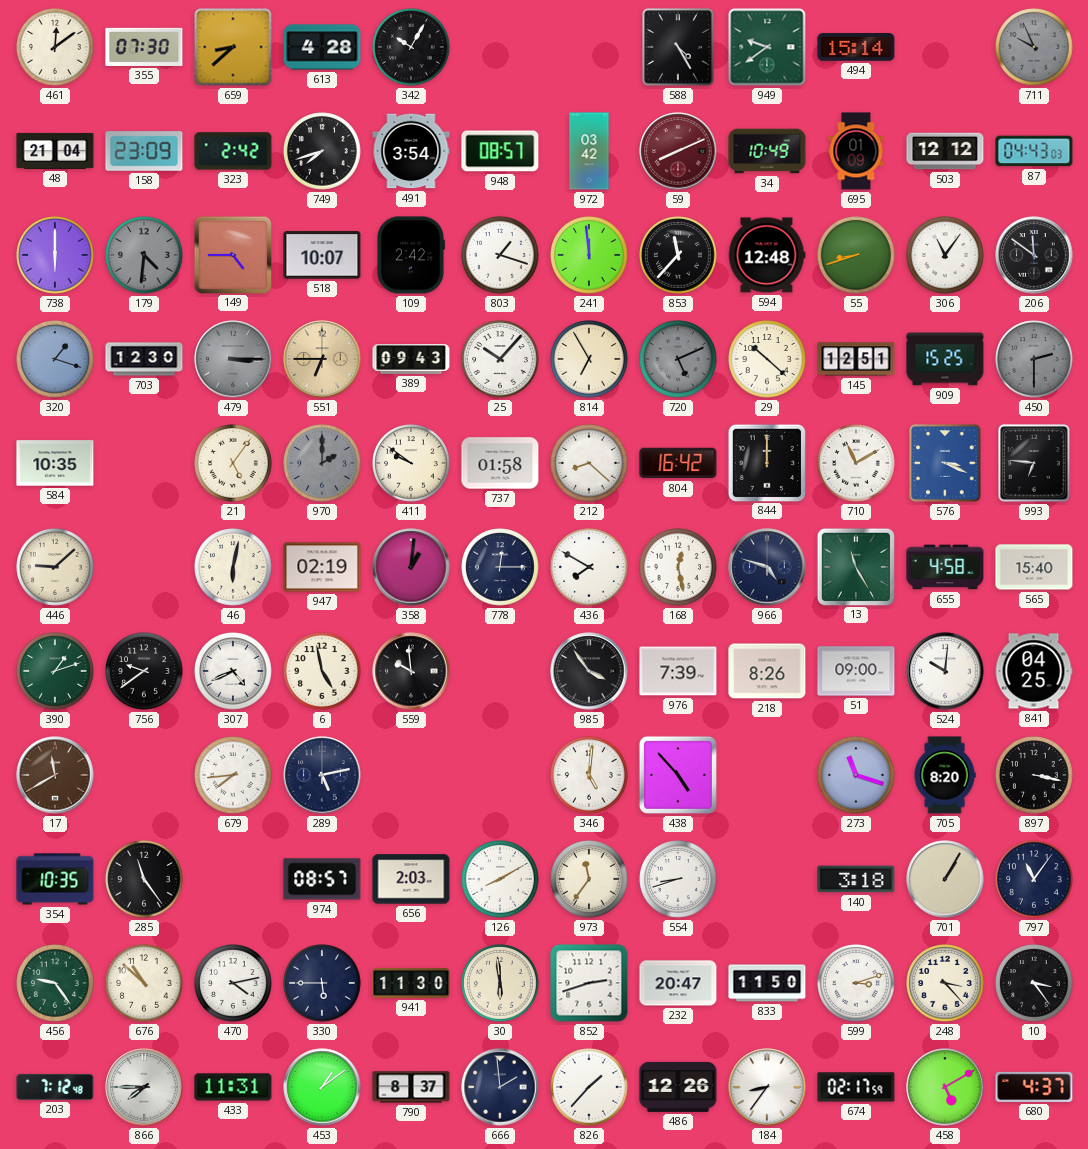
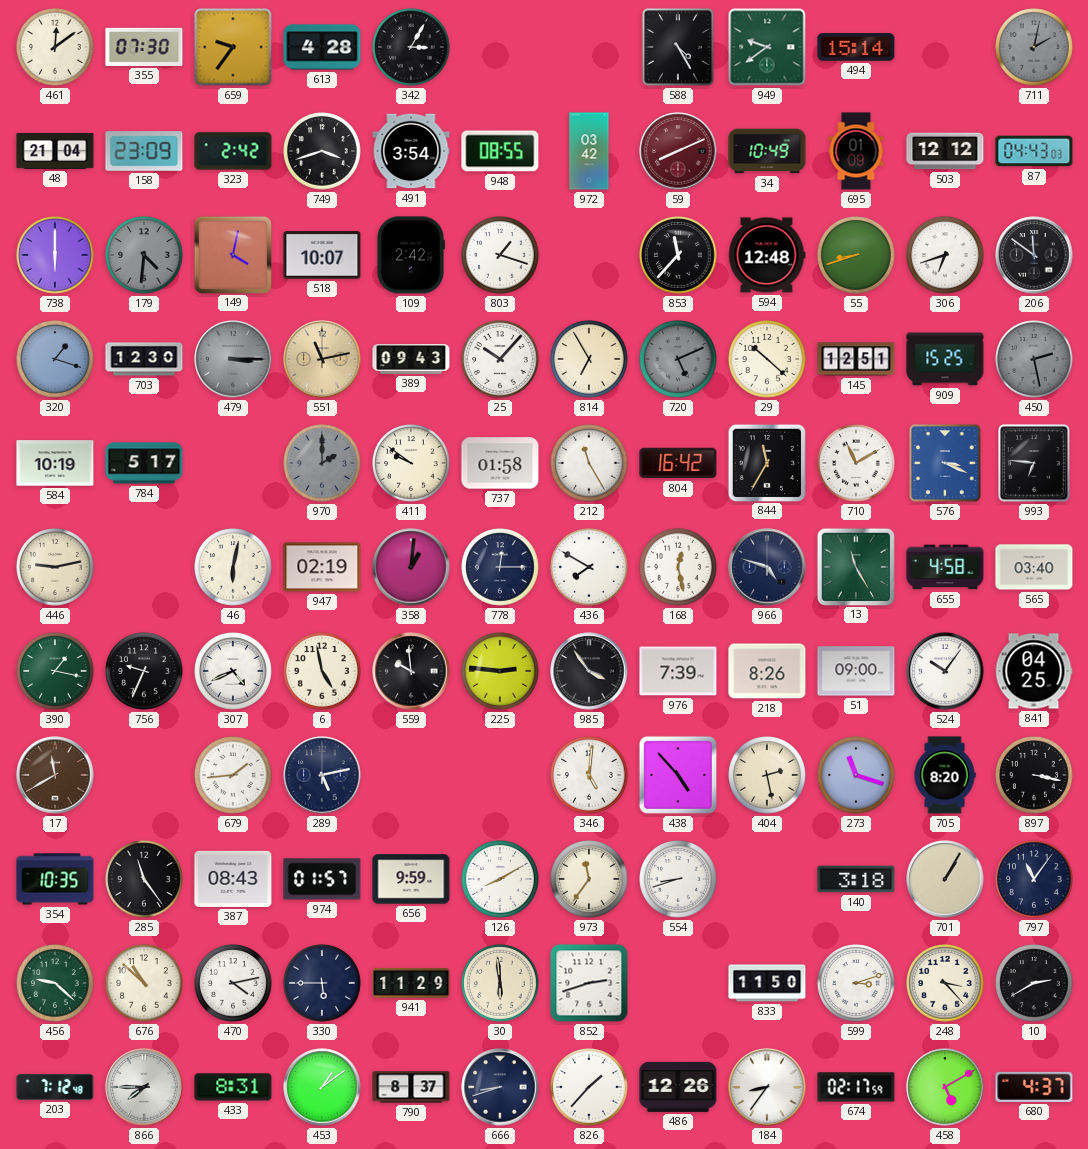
659: 8:38 -> 9:36
342: 10:05 -> 3:05
711: 9:56 -> 2:02
749: 7:42 -> 3:42
948: 08:57 -> 08:55
149: 4:45 -> 4:02
241: 11:59 -> none
306: 11:06 -> 6:42
551: 6:45 -> 11:13
450: 2:30 -> 2:28
584: 10:35 -> 10:19
784: none -> 5:17
21: 5:06 -> none
212: 8:22 -> 11:25
844: 12:00 -> 11:35
446: 9:08 -> 9:13
565: 15:40 -> 03:40
390: 1:12 -> 1:17
756: 9:39 -> 9:34
225: none -> 2:46
524: 10:01 -> 10:06
679: 7:44 -> 1:44
404: none -> 2:28
387: none -> 08:43
974: 08:57 -> 01:57
656: 2:03 -> 9:59
456: 9:24 -> 9:22
941: 11:30 -> 11:29
232: 20:47 -> none
10: 3:24 -> 2:40
433: 11:31 -> 8:31
666: 1:59 -> 8:42
